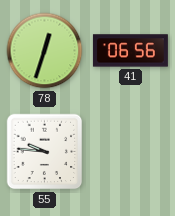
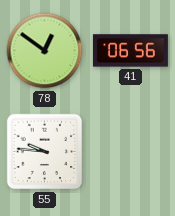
78: 12:33 -> 12:51
